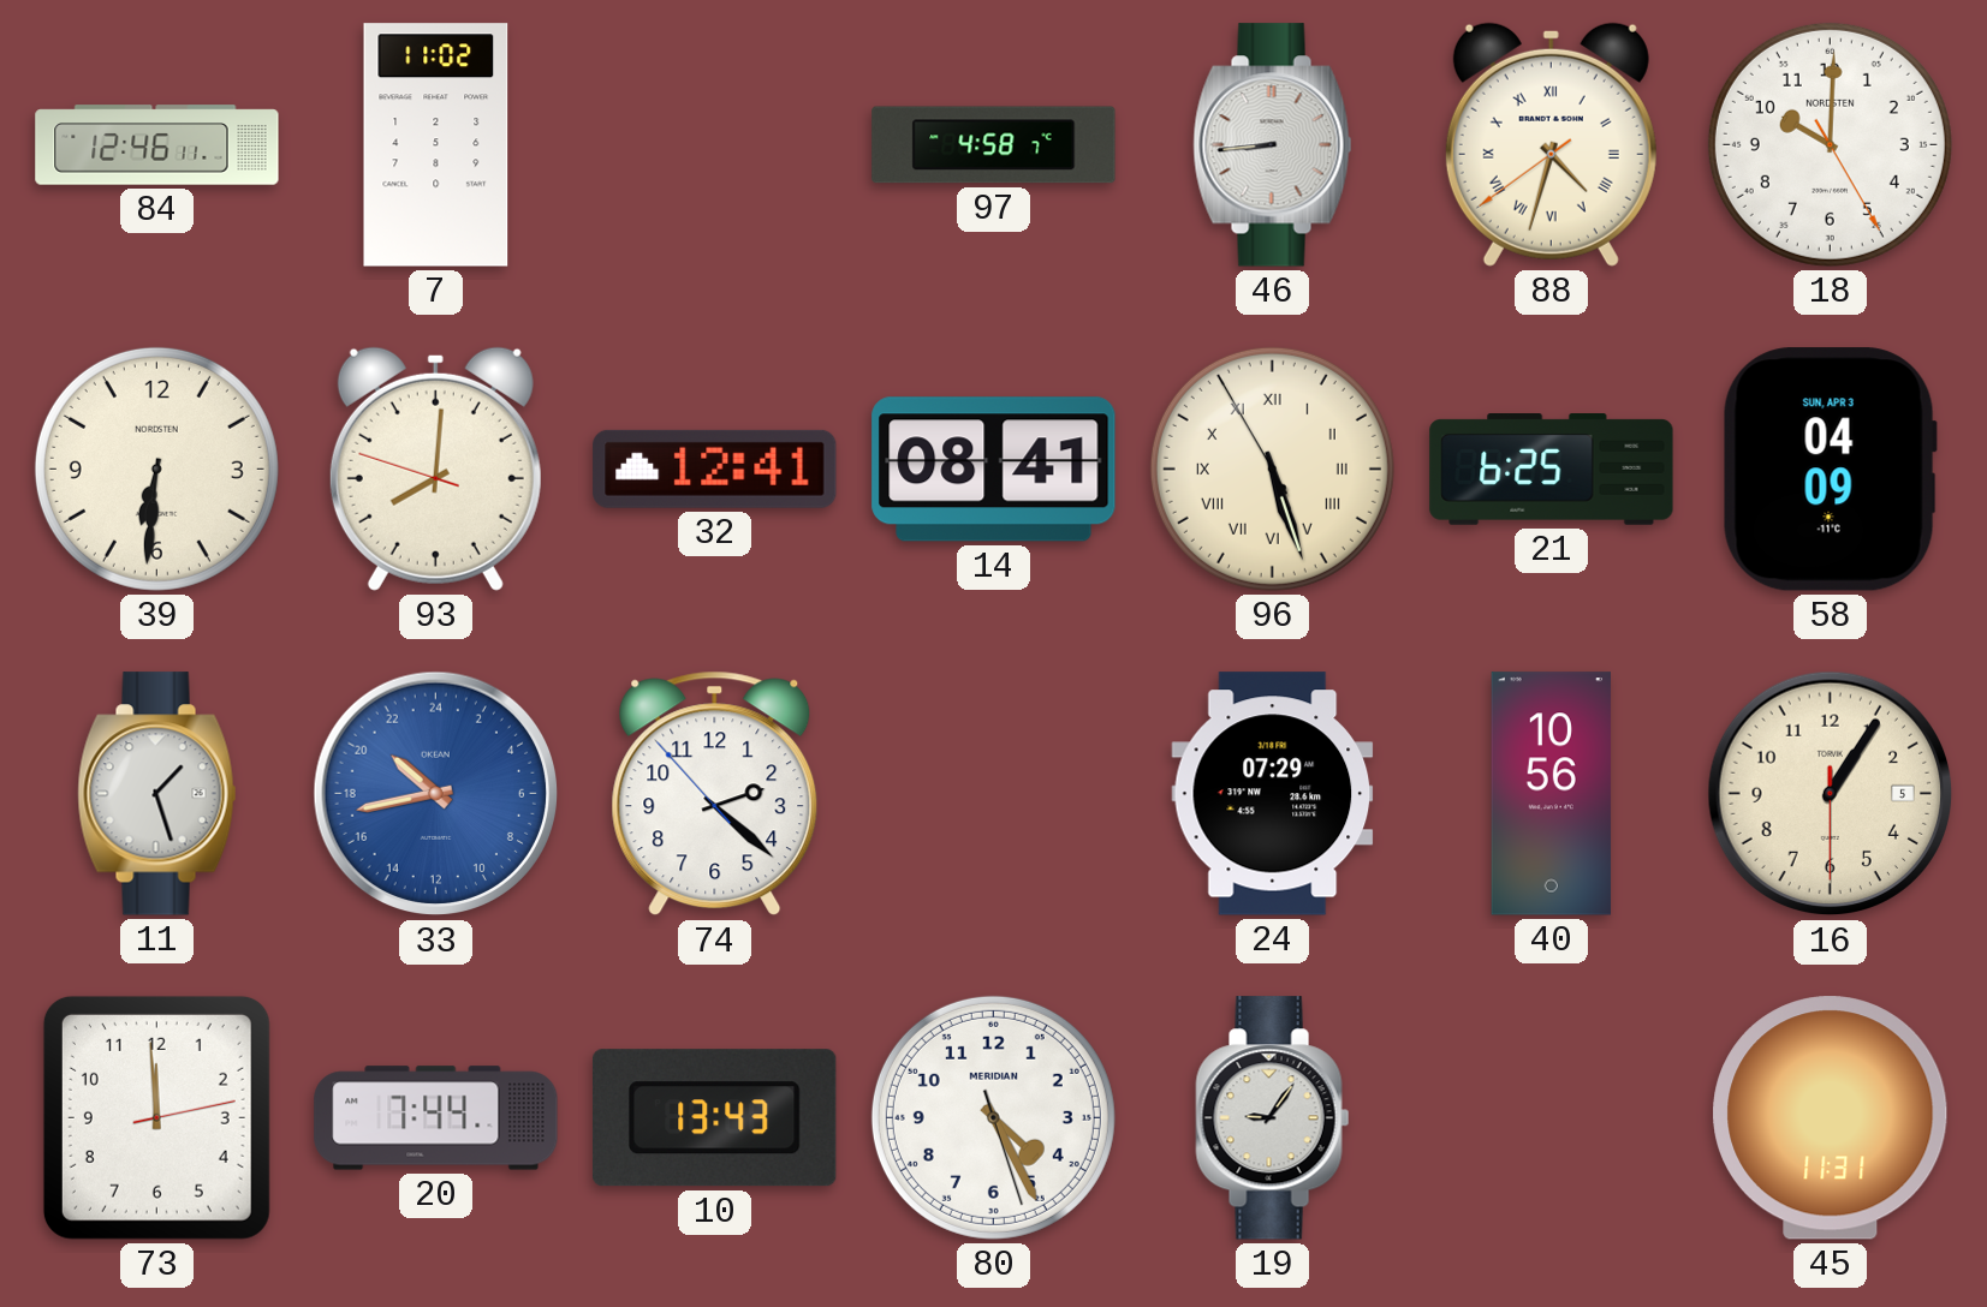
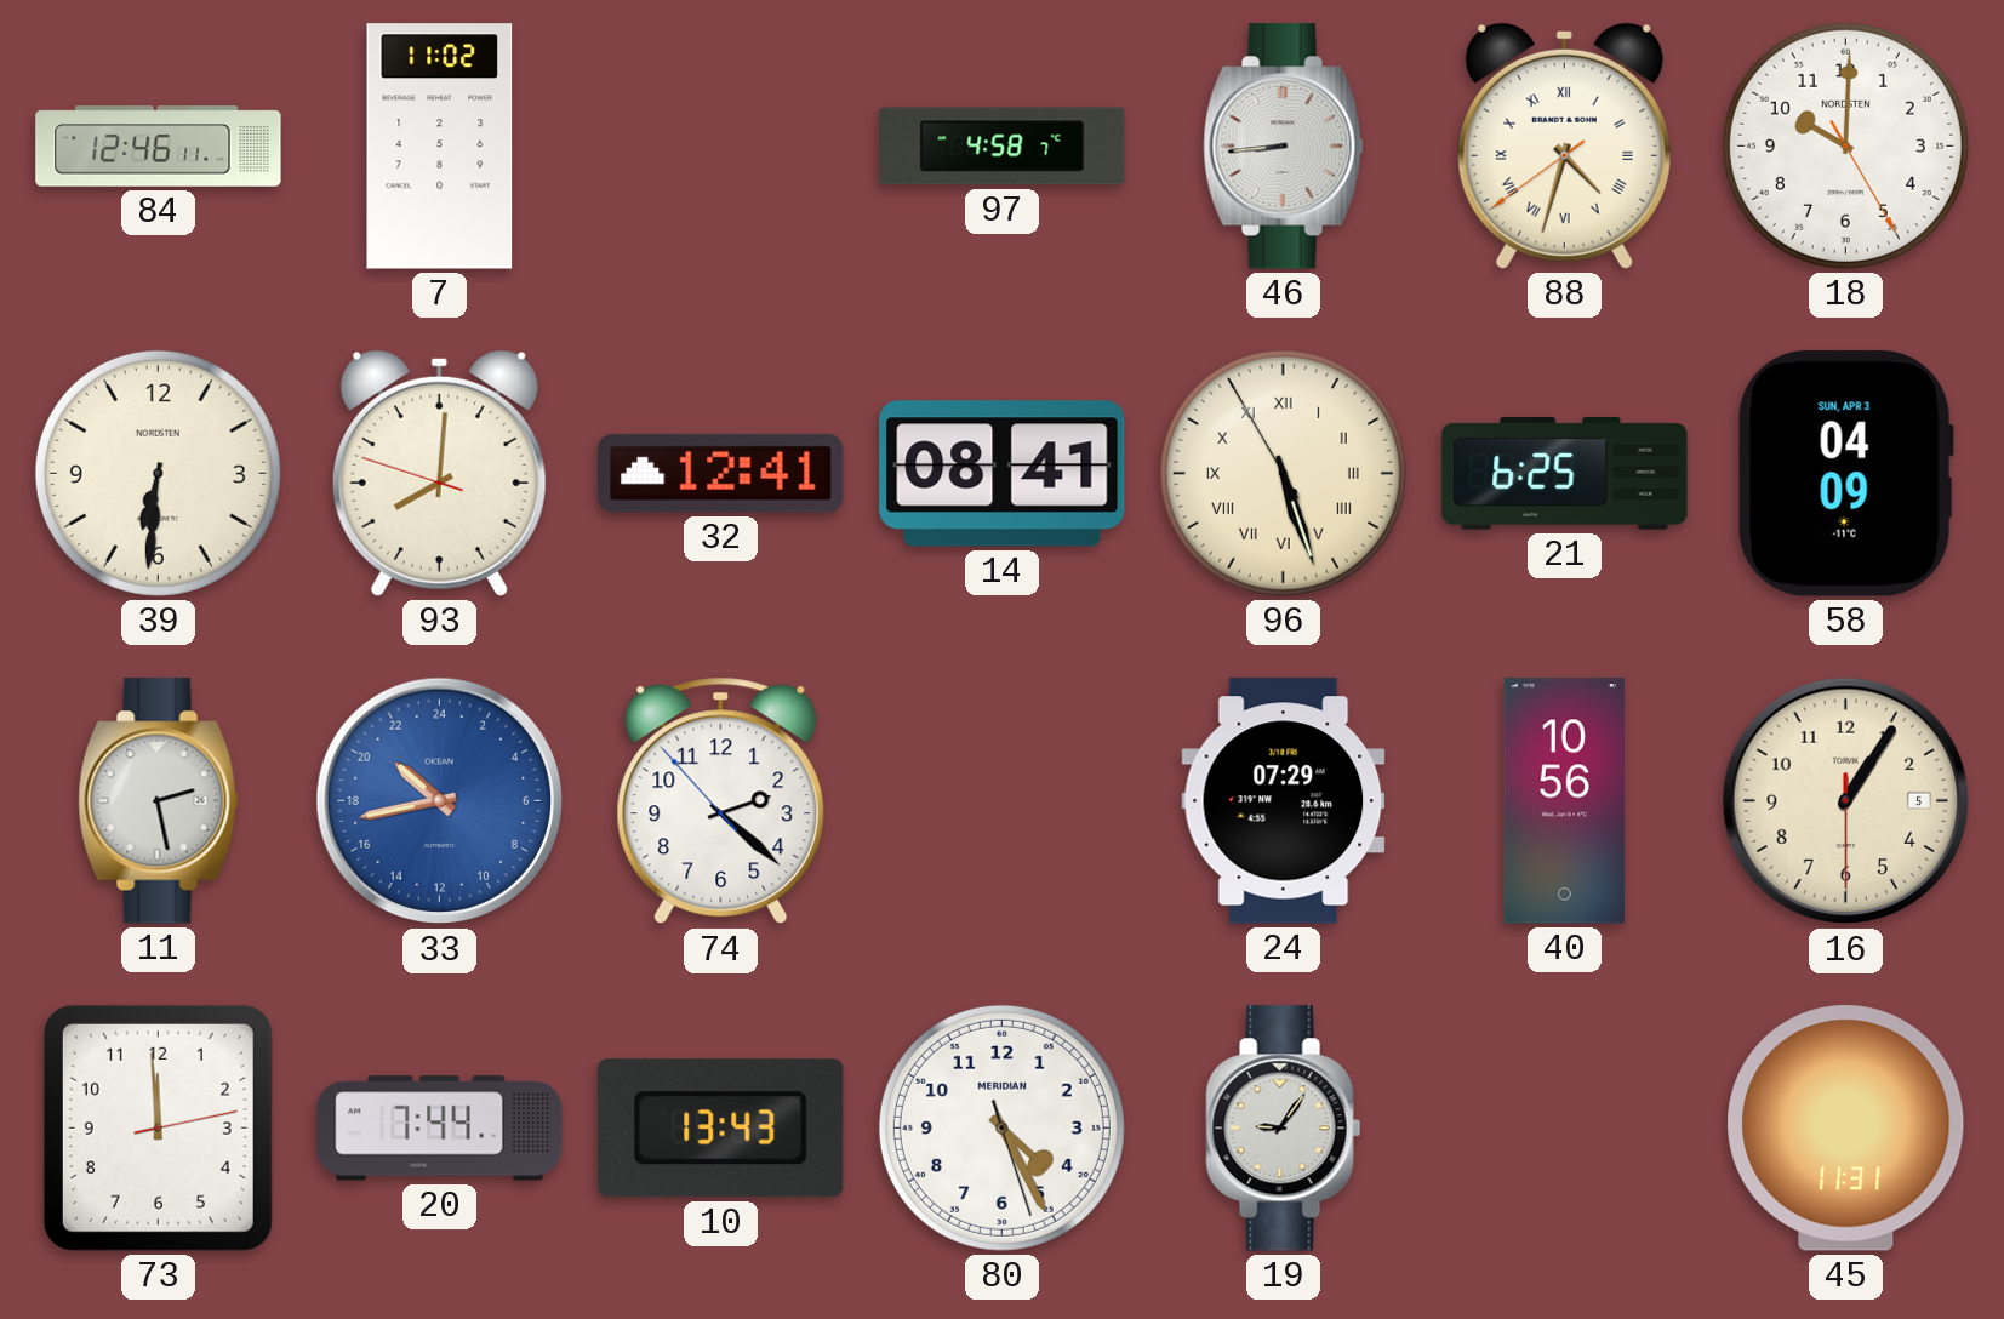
11: 1:27 -> 2:28
